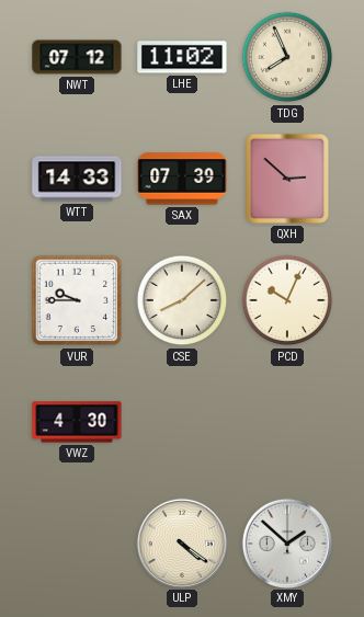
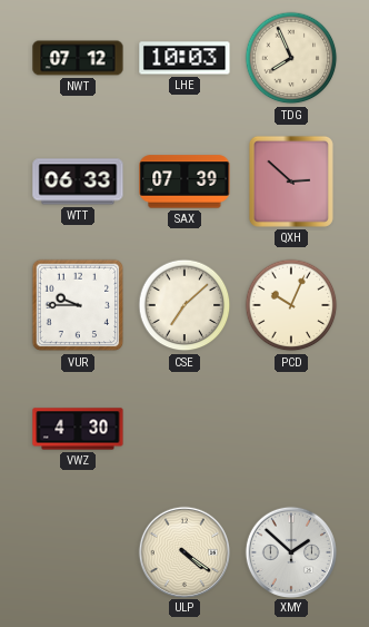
LHE: 11:02 -> 10:03
WTT: 14:33 -> 06:33
CSE: 8:08 -> 7:08
